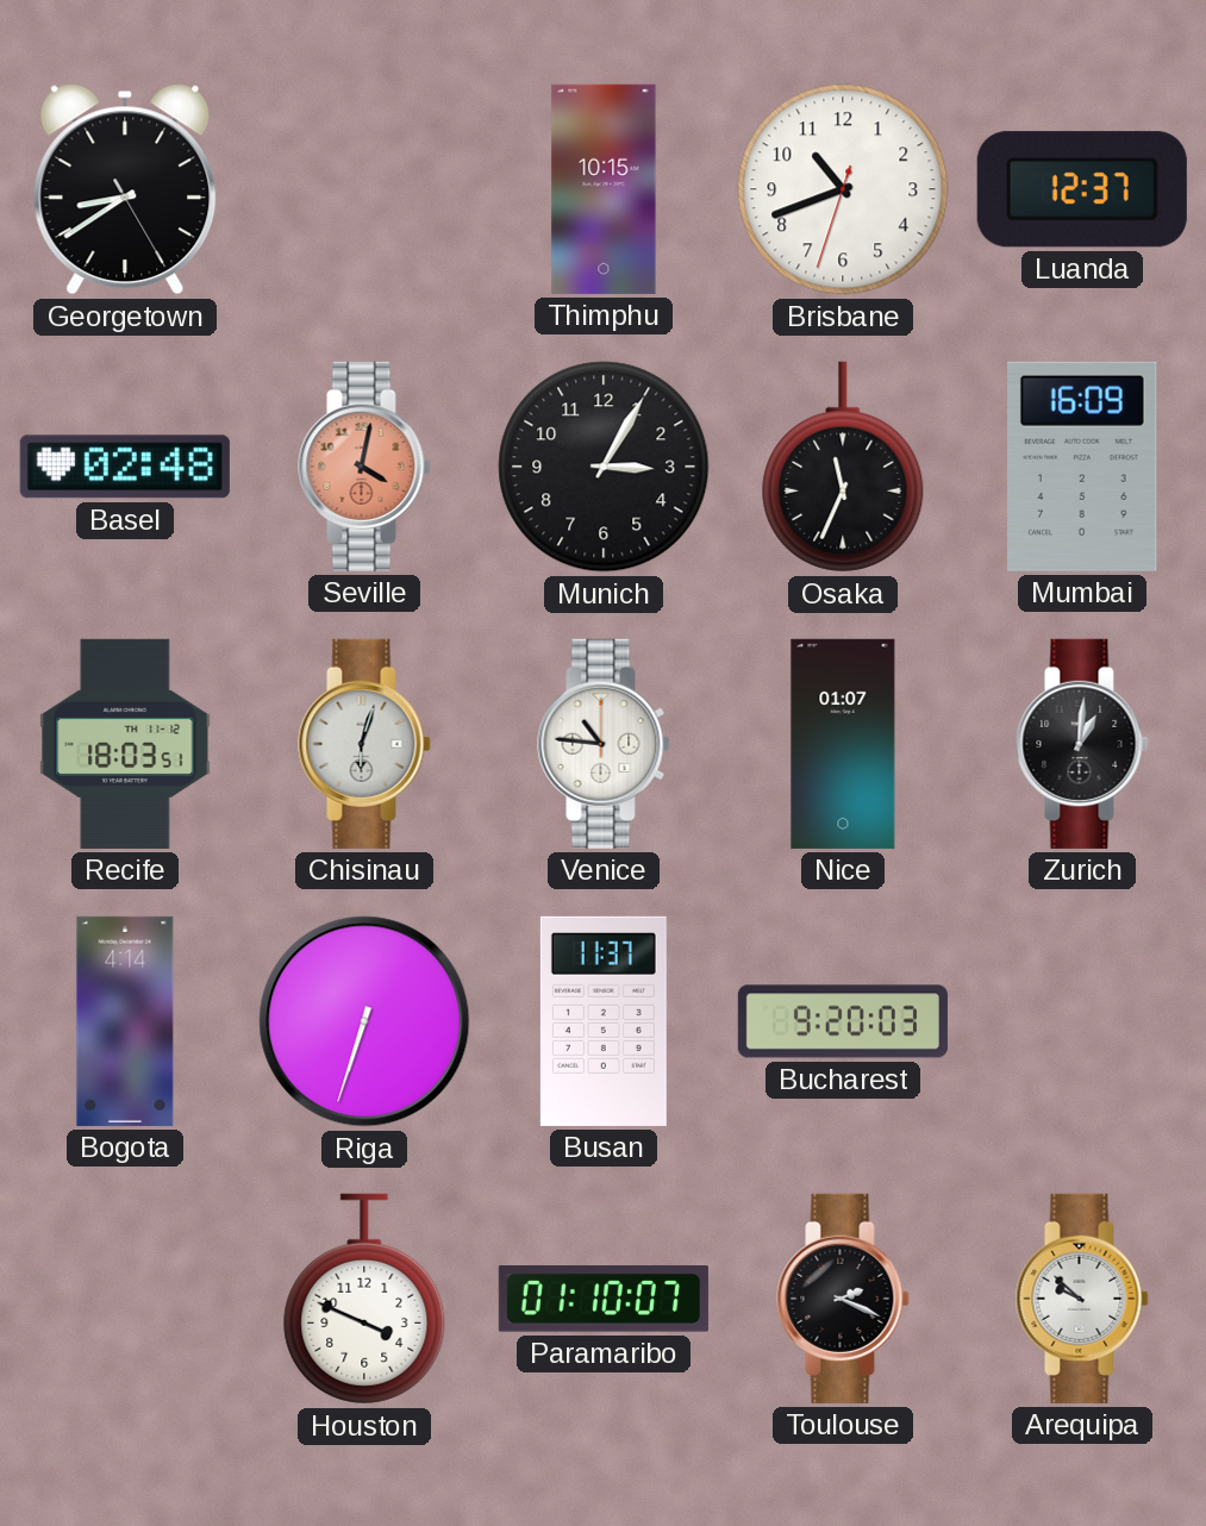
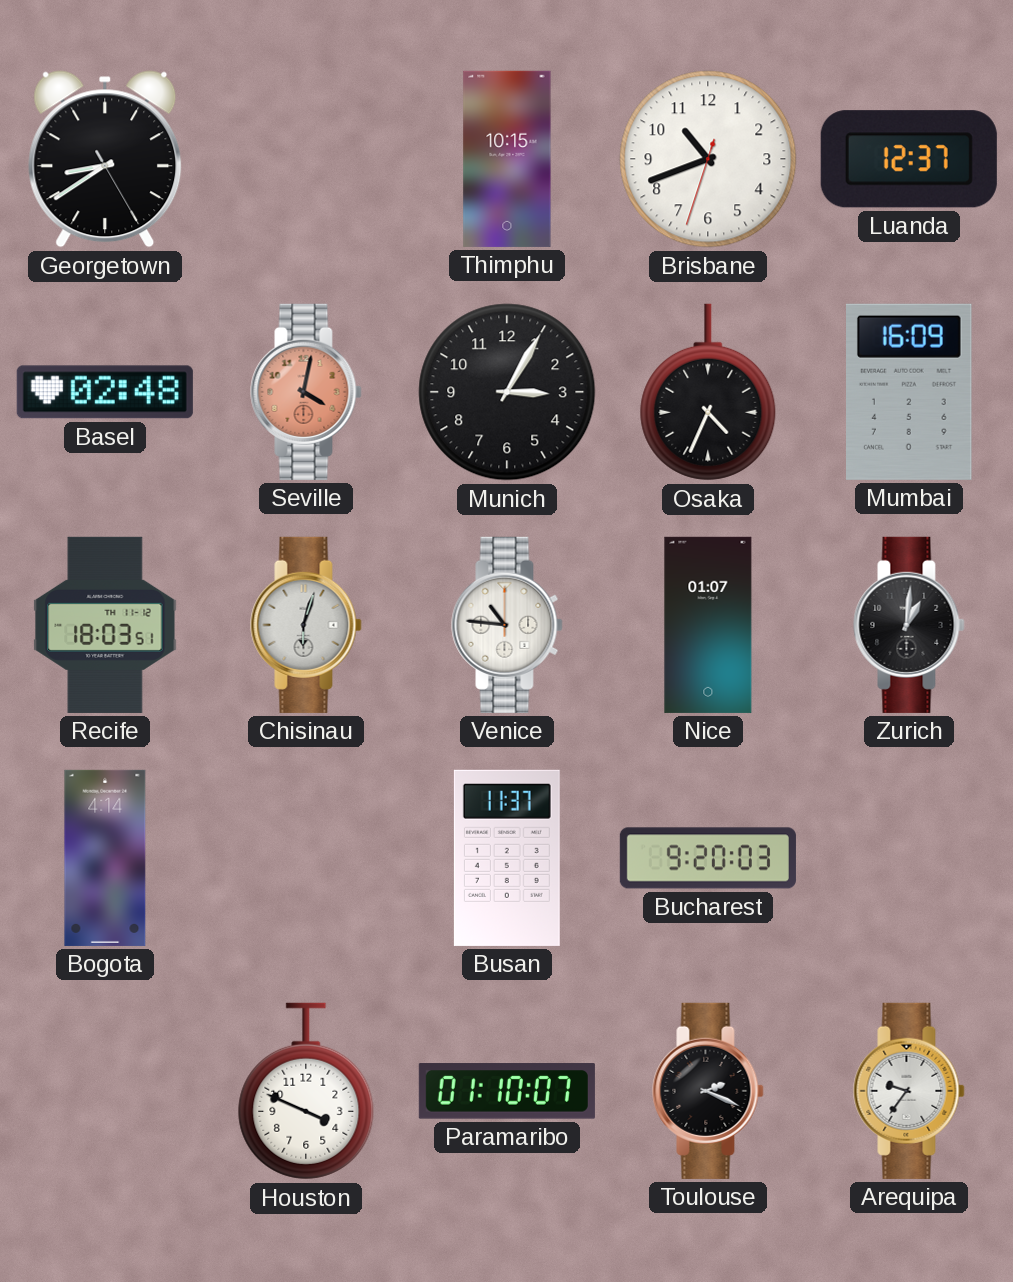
Osaka: 11:34 -> 4:34
Riga: 6:33 -> none
Arequipa: 9:52 -> 9:36
